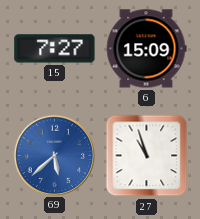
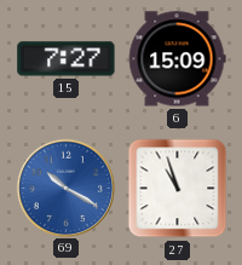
69: 5:38 -> 10:20
